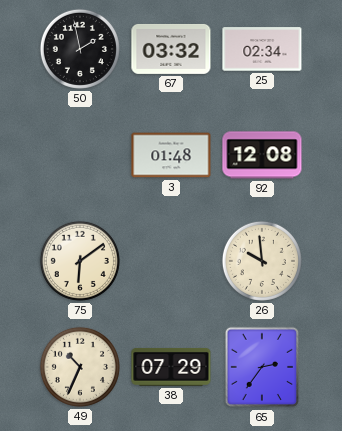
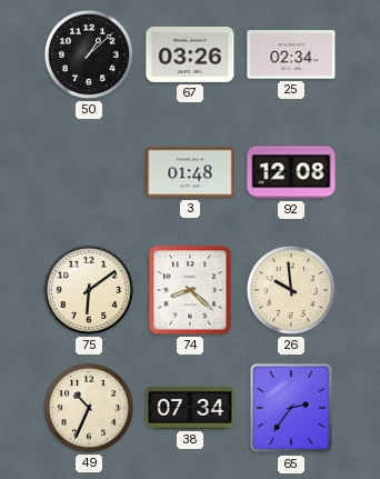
50: 1:58 -> 1:08
67: 03:32 -> 03:26
74: none -> 8:22
38: 07:29 -> 07:34
